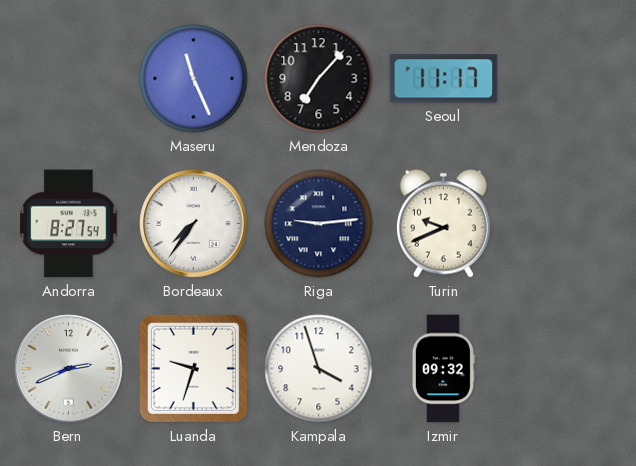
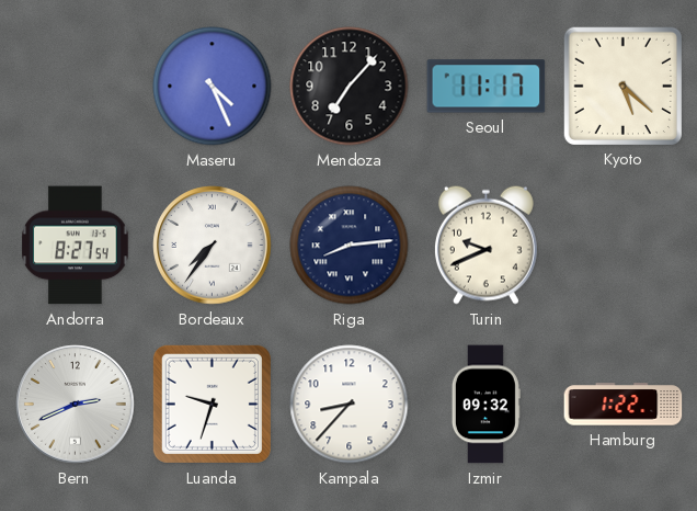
Maseru: 11:26 -> 4:26
Kyoto: none -> 5:22
Riga: 9:14 -> 8:14
Kampala: 3:57 -> 8:37
Hamburg: none -> 1:22
